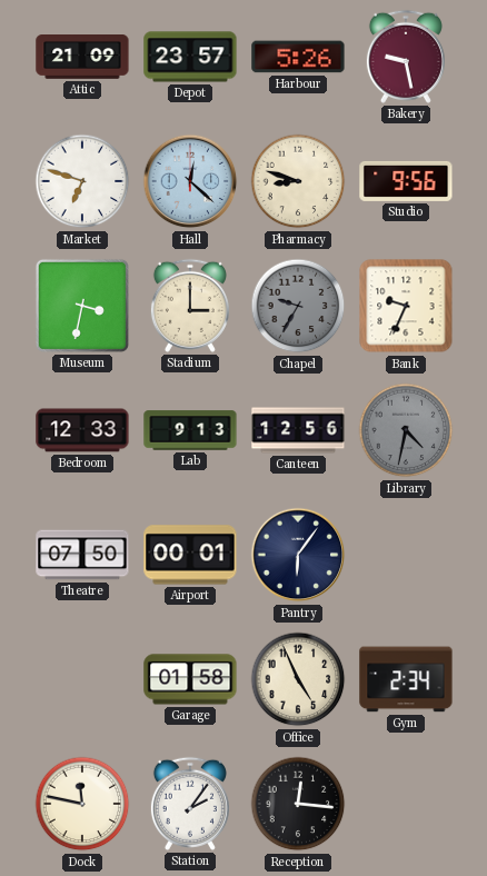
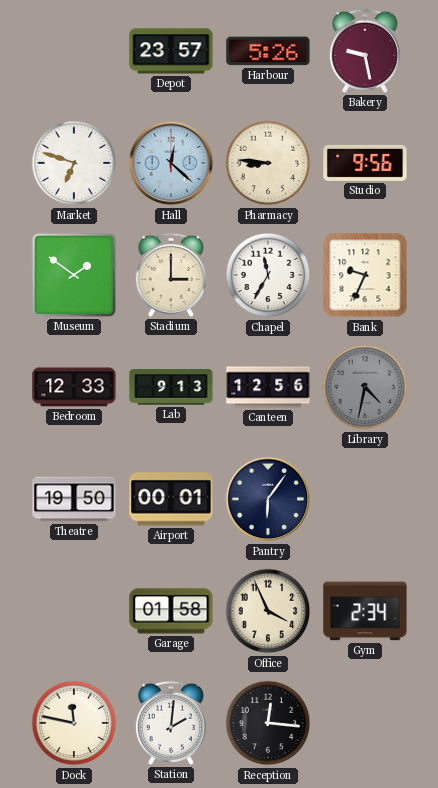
Attic: 21:09 -> none
Pharmacy: 8:48 -> 8:46
Museum: 3:32 -> 1:51
Chapel: 9:35 -> 11:35
Chapel dial: grey -> white
Theatre: 07:50 -> 19:50
Office: 4:56 -> 3:56
Station: 2:06 -> 2:01
